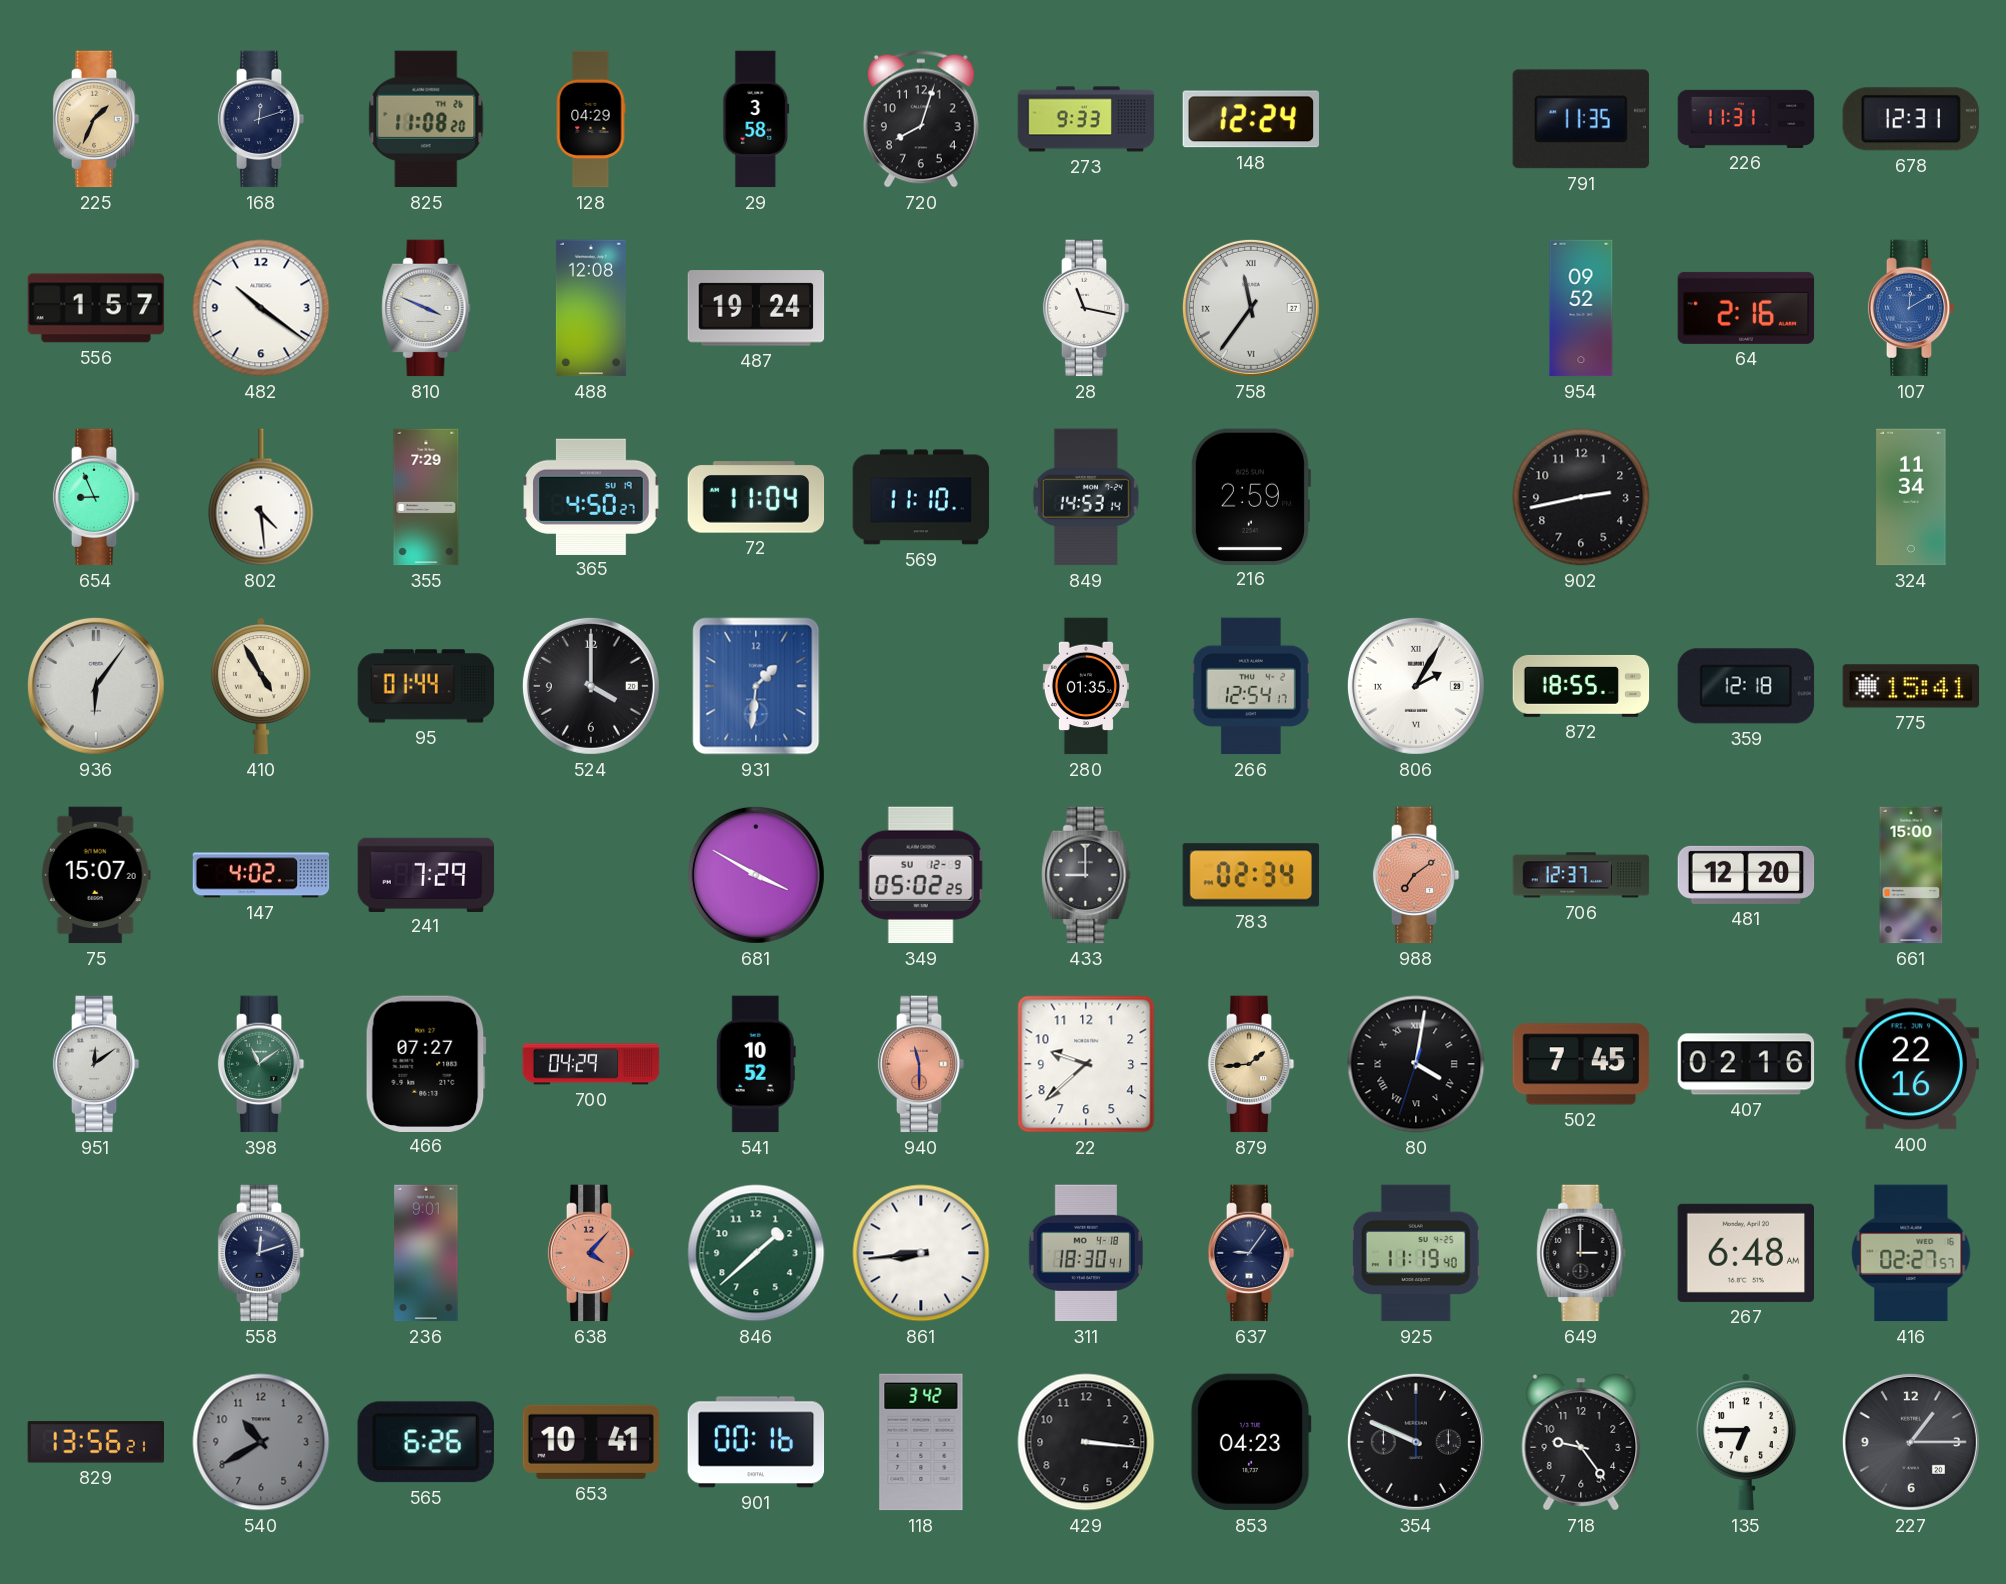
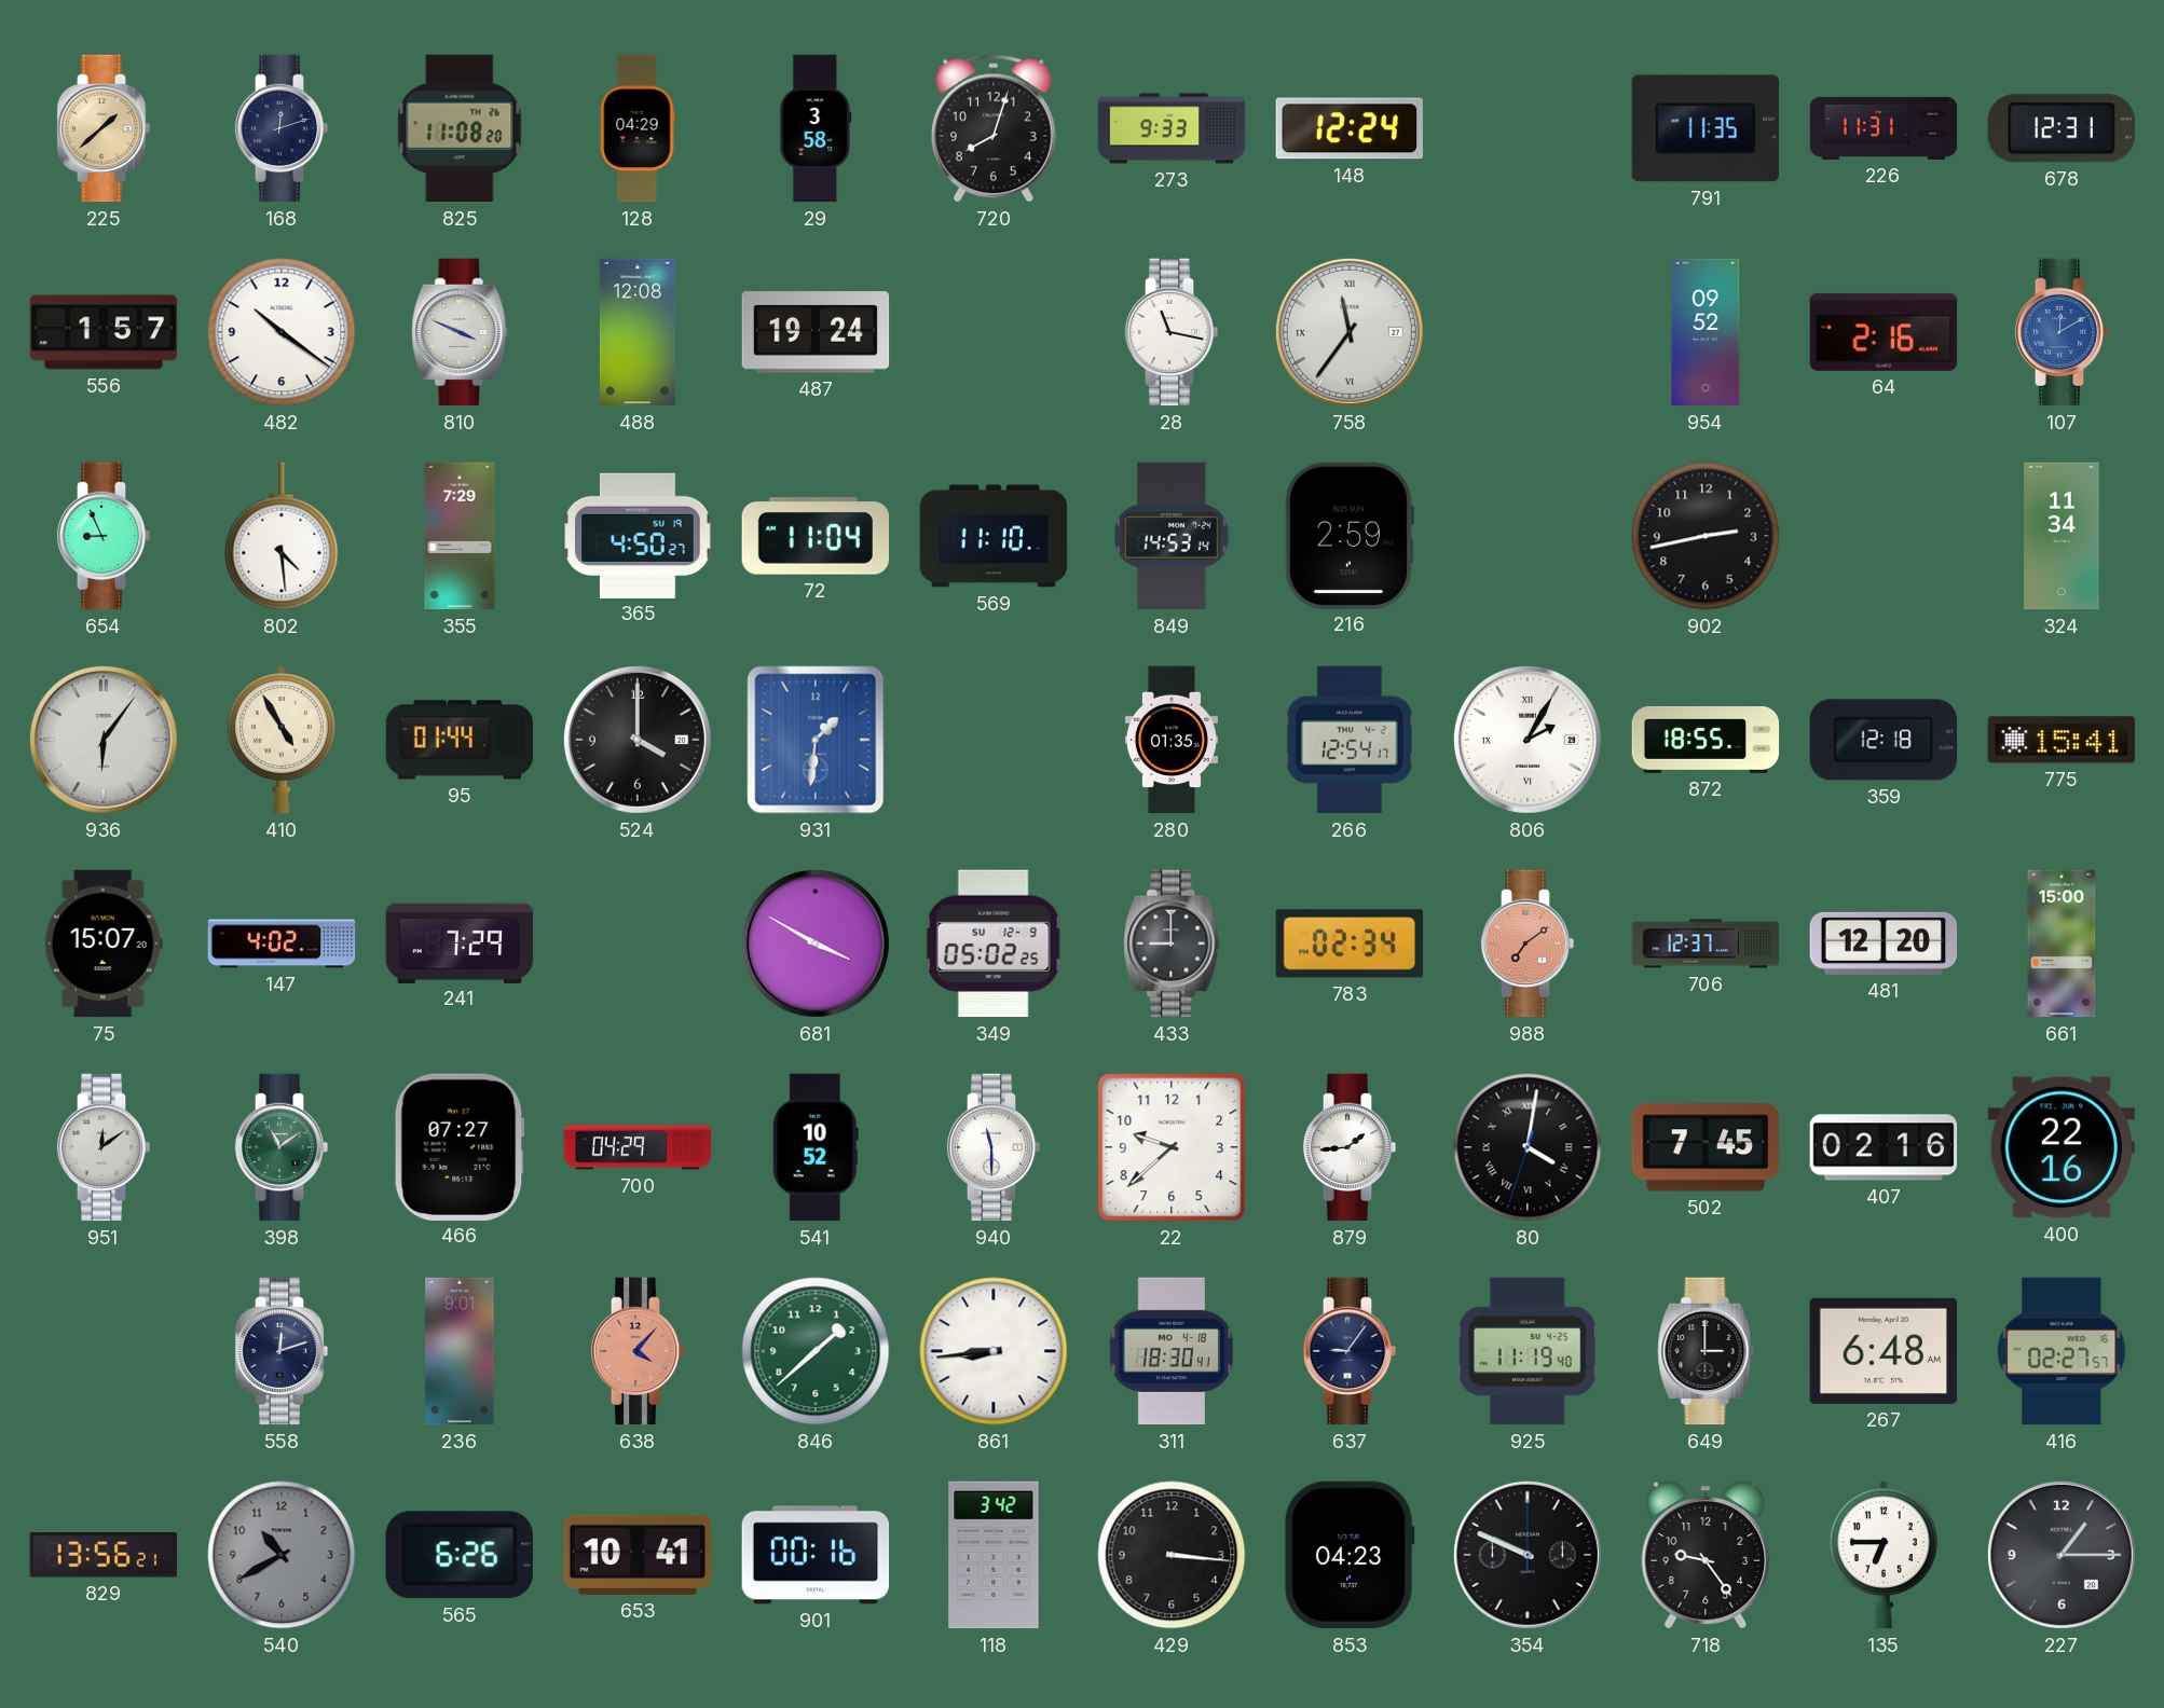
225: 1:34 -> 1:38
940 dial: salmon -> white
879 dial: champagne -> white
